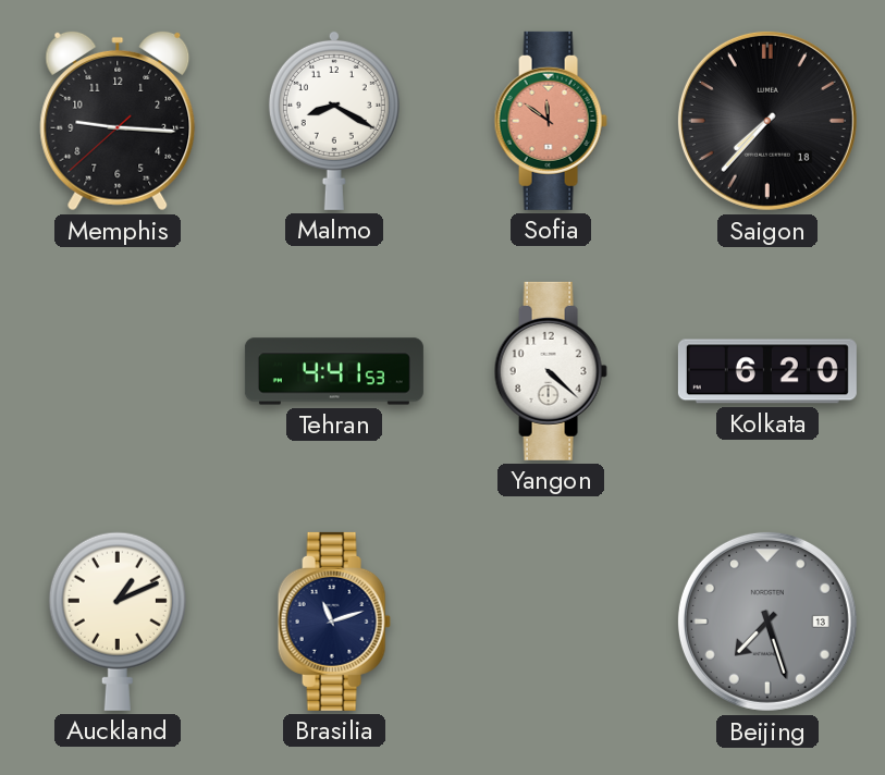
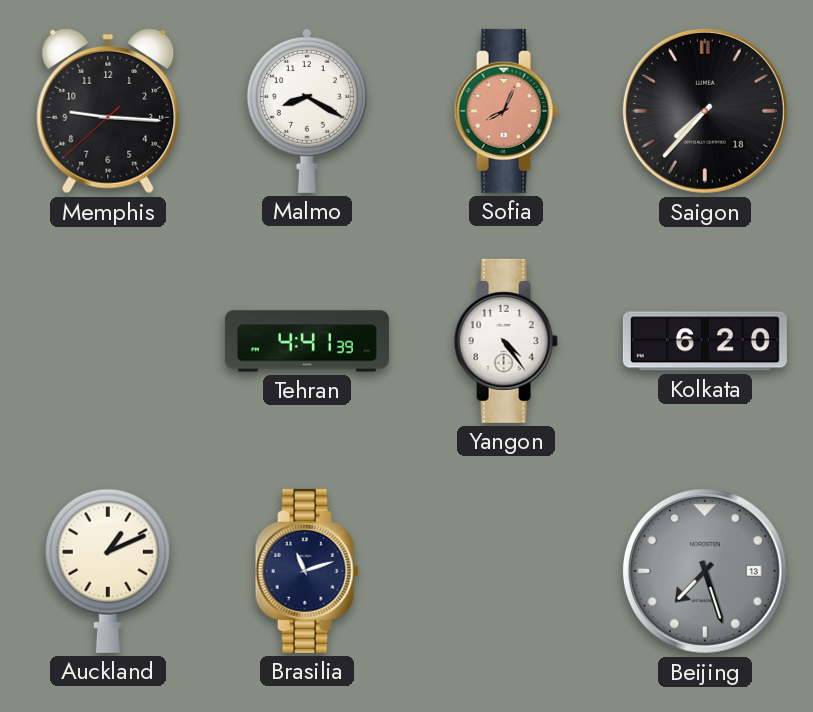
Sofia: 11:51 -> 8:04
Tehran: 4:41:53 -> 4:41:39
Yangon: 4:22 -> 4:24
